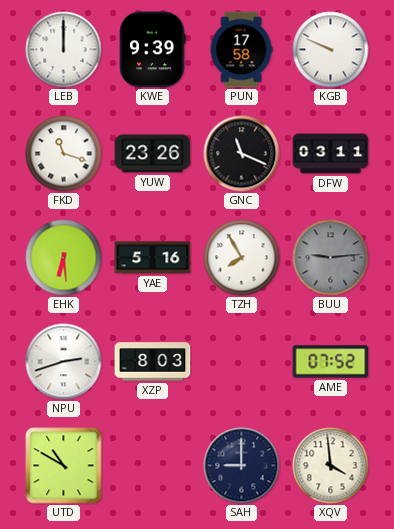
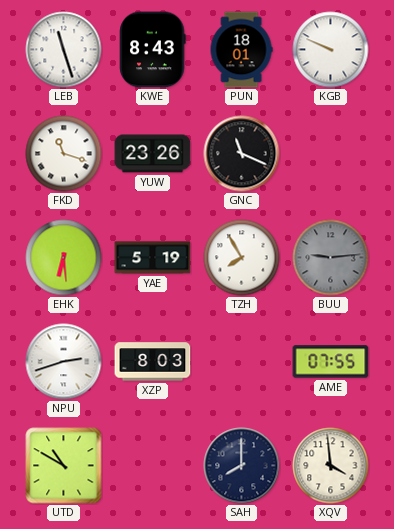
LEB: 12:00 -> 11:27
KWE: 9:39 -> 8:43
PUN: 17:58 -> 18:01
DFW: 03:11 -> none
YAE: 5:16 -> 5:19
AME: 07:52 -> 07:55
SAH: 9:00 -> 8:00
